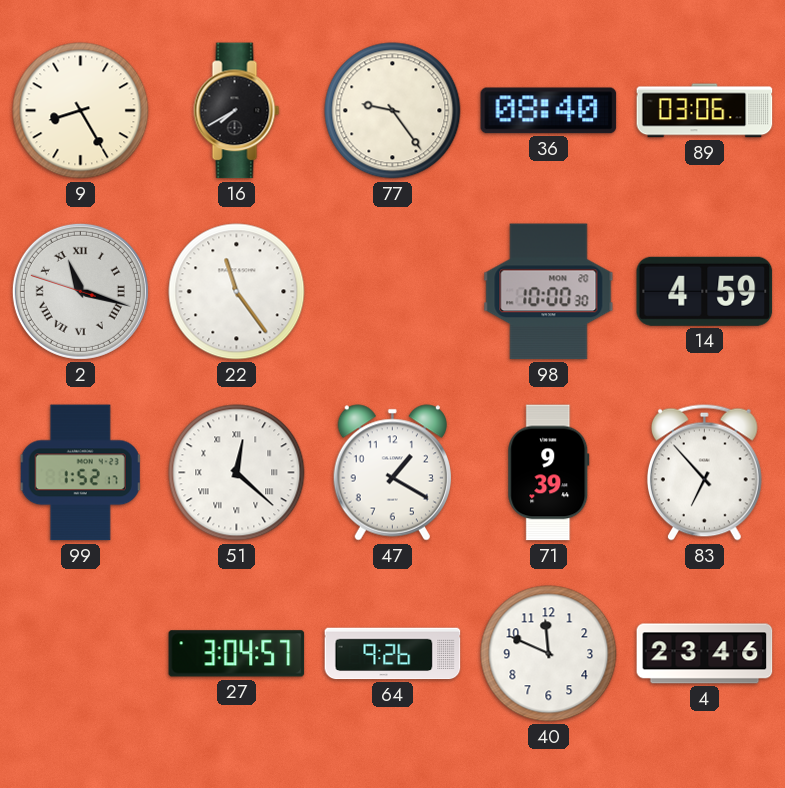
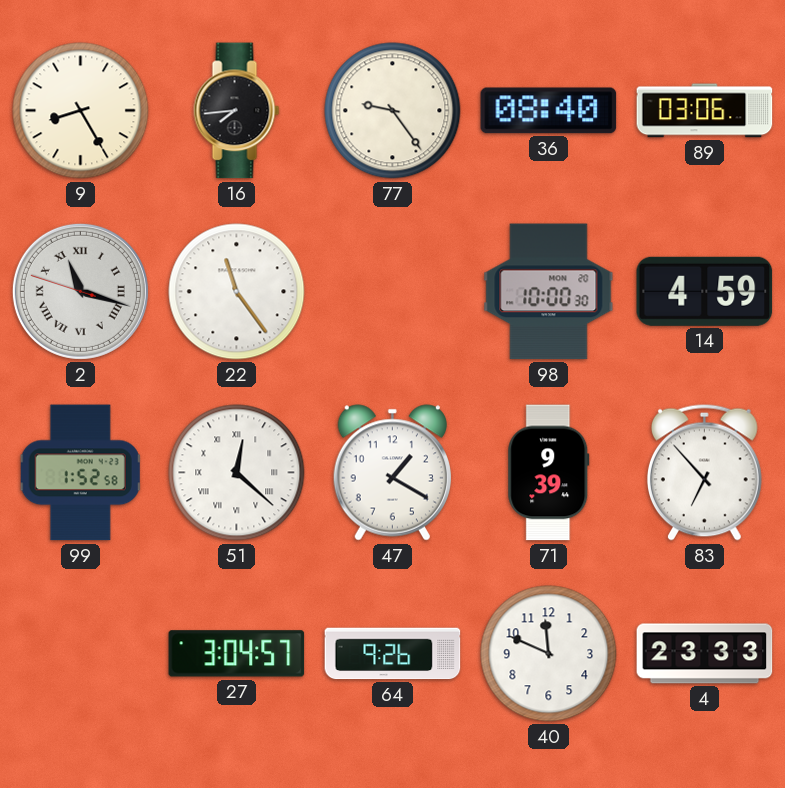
16: 7:40 -> 7:44
99: 1:52:17 -> 1:52:58
4: 23:46 -> 23:33
